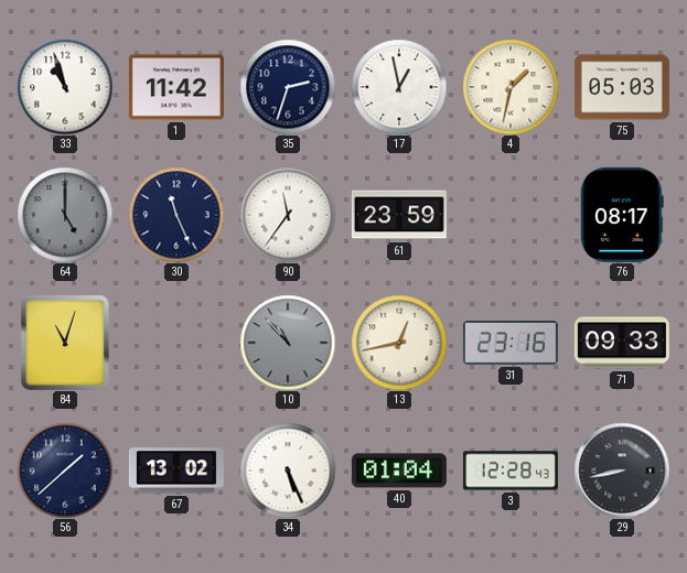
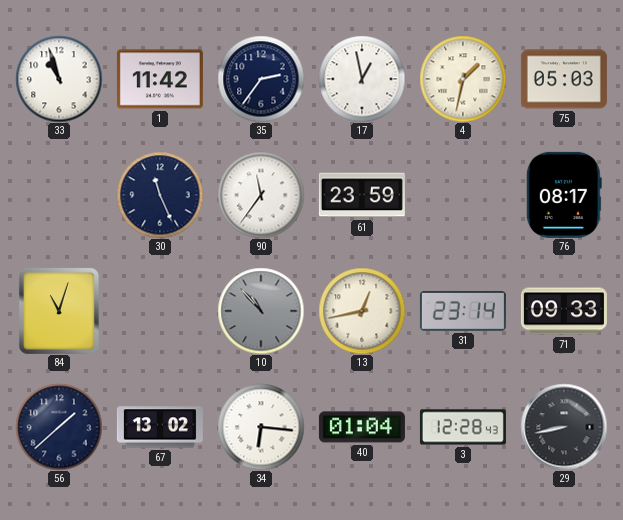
35: 2:33 -> 2:36
64: 5:00 -> none
31: 23:16 -> 23:14
34: 5:26 -> 6:16
